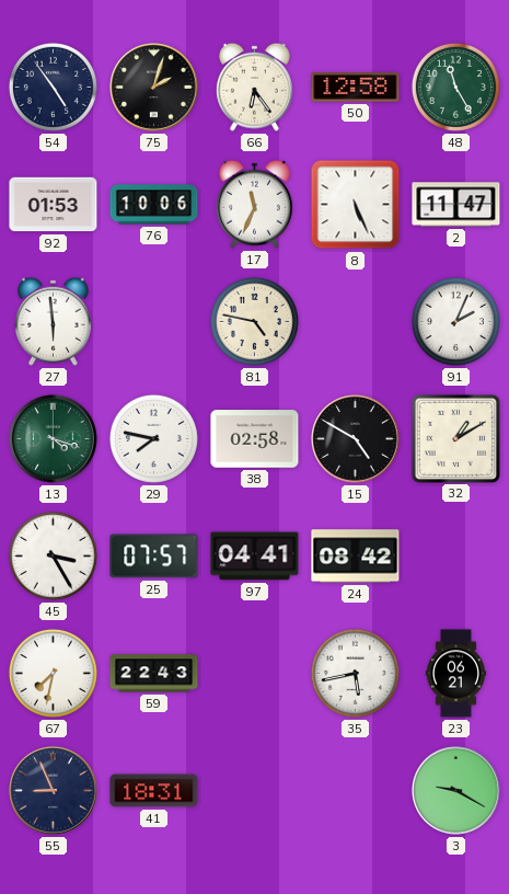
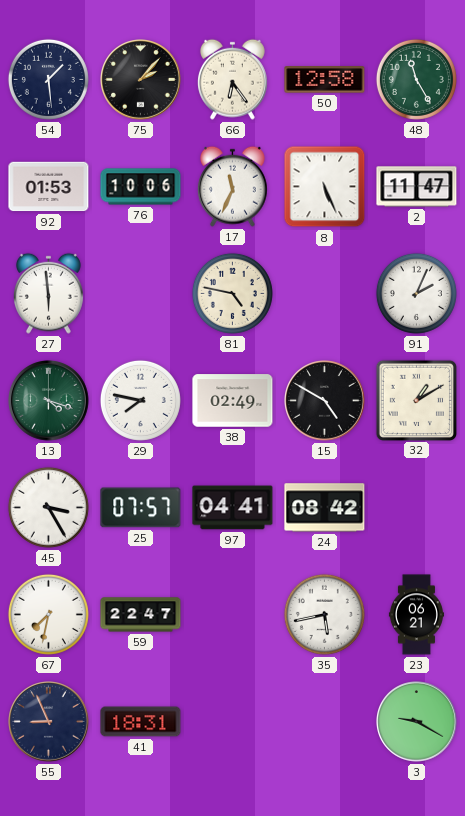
54: 4:54 -> 1:29
75: 2:03 -> 2:07
38: 02:58 -> 02:49
59: 22:43 -> 22:47
